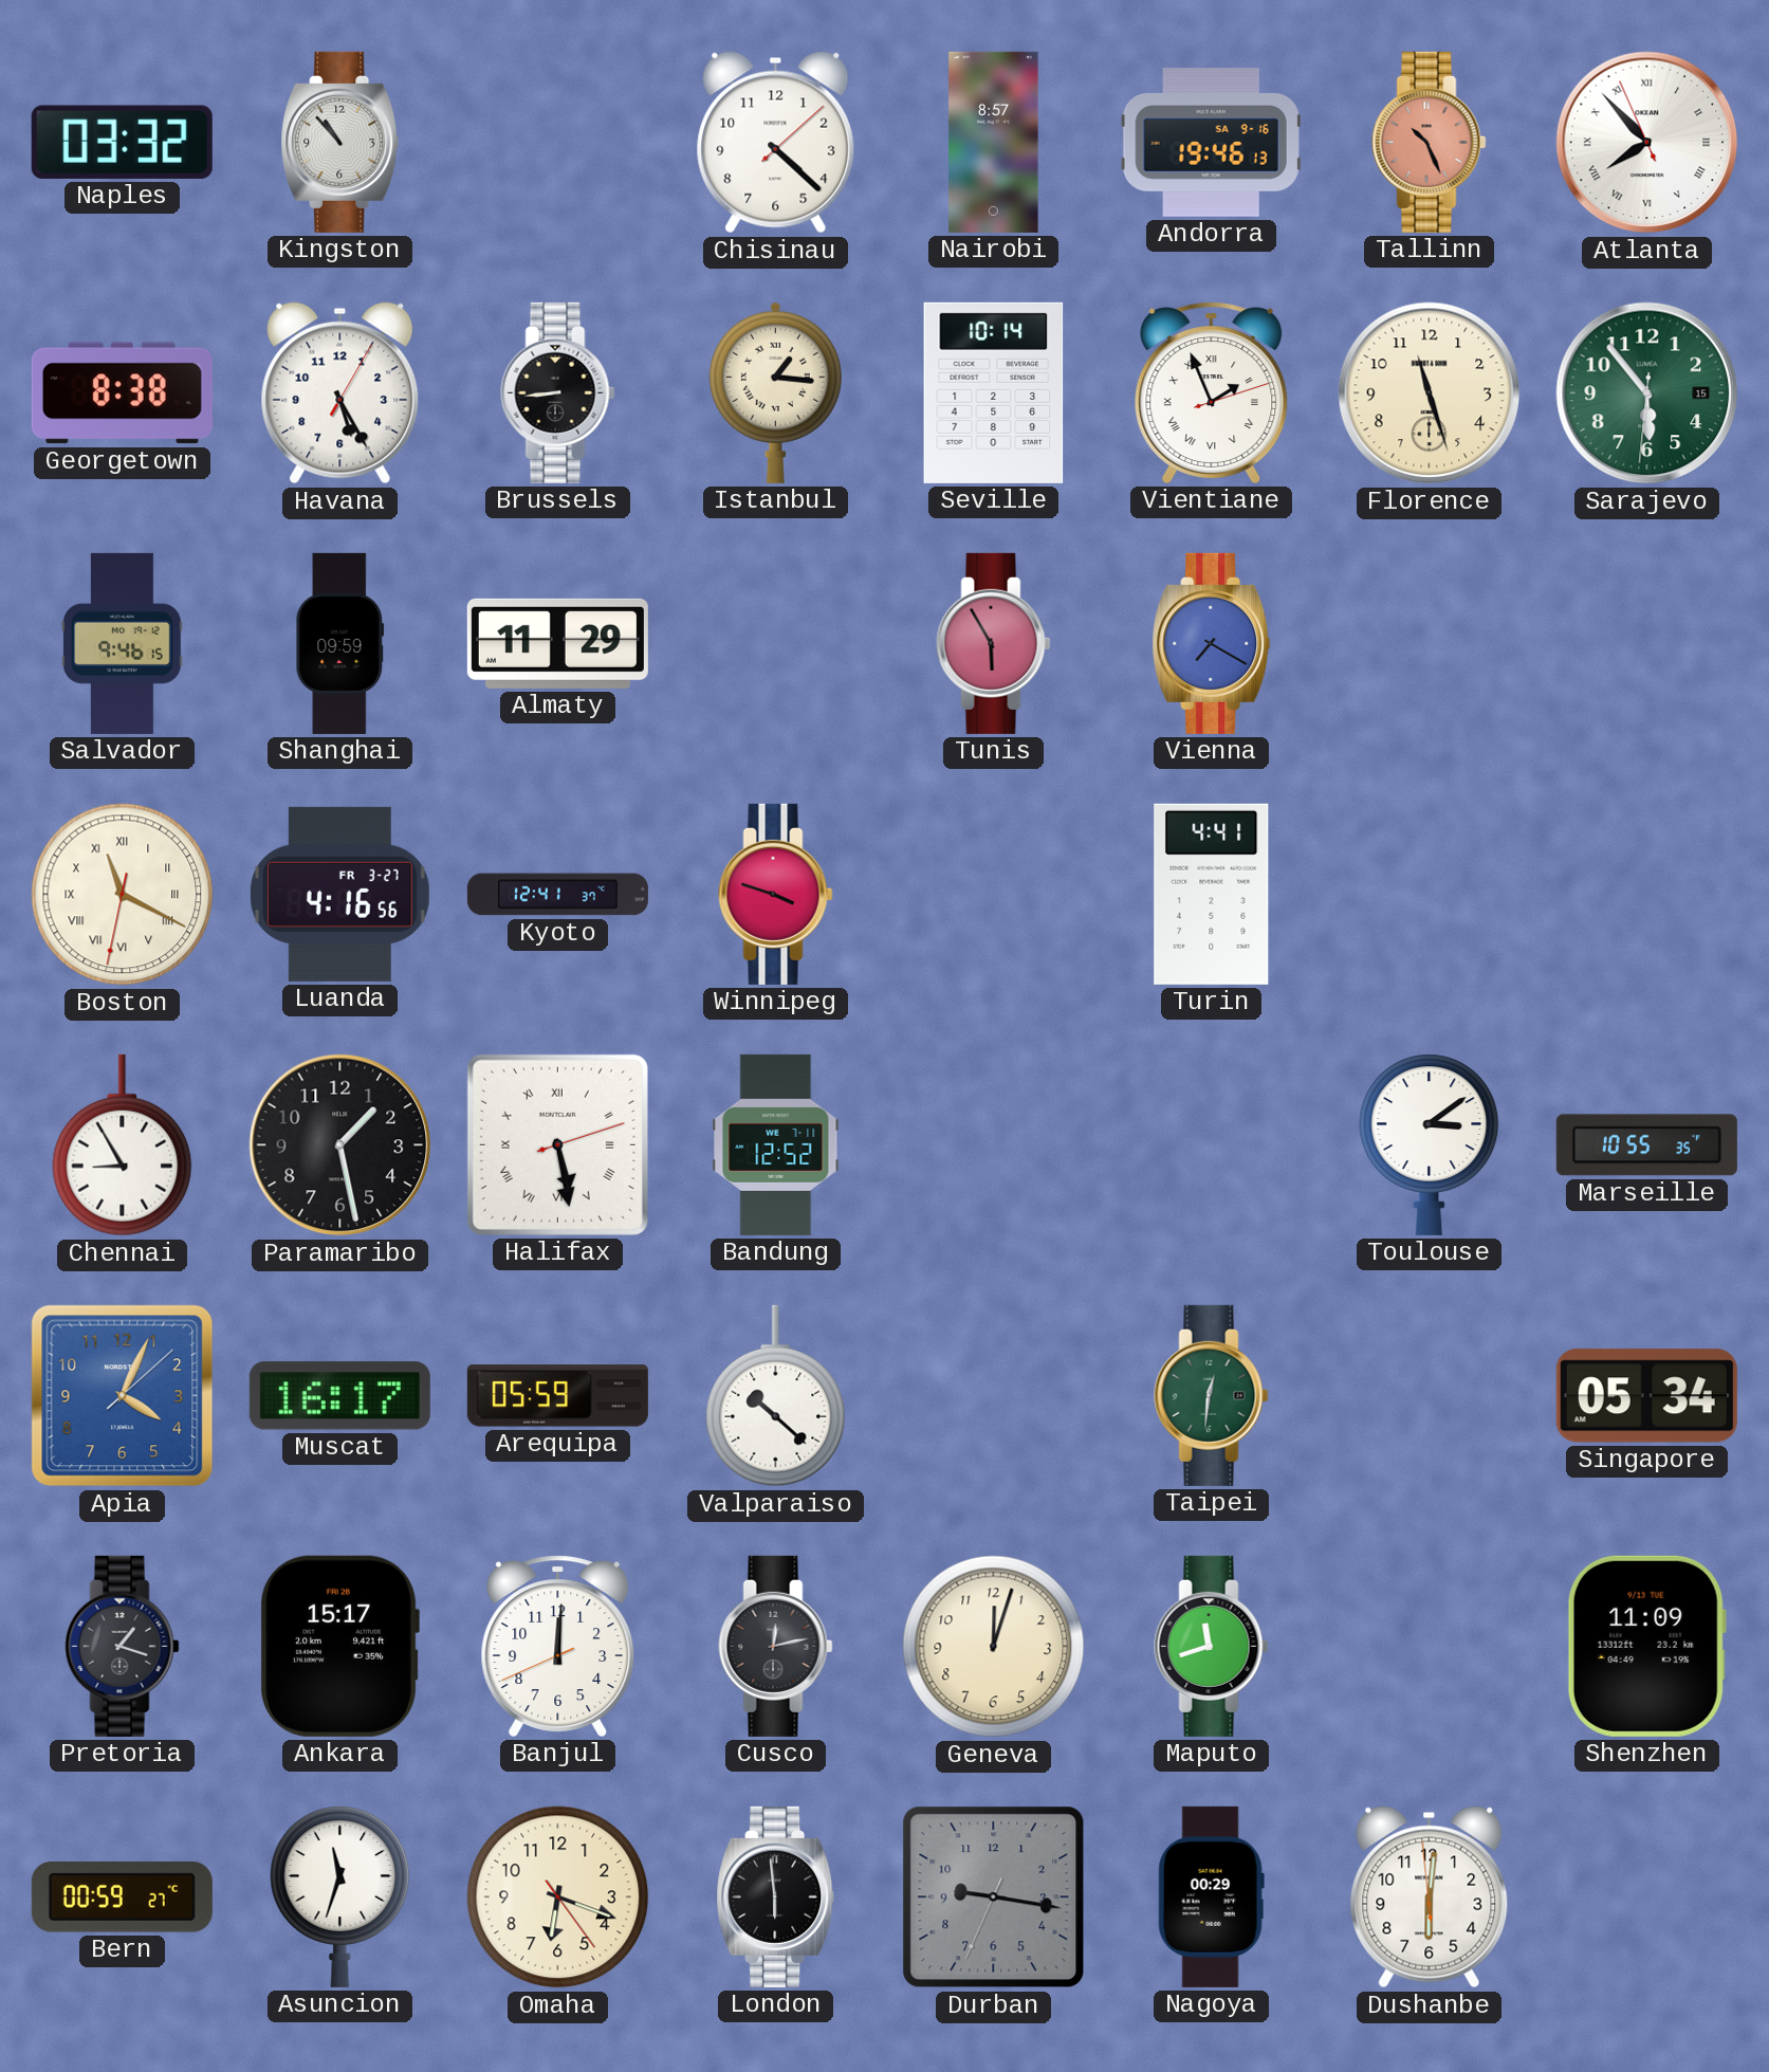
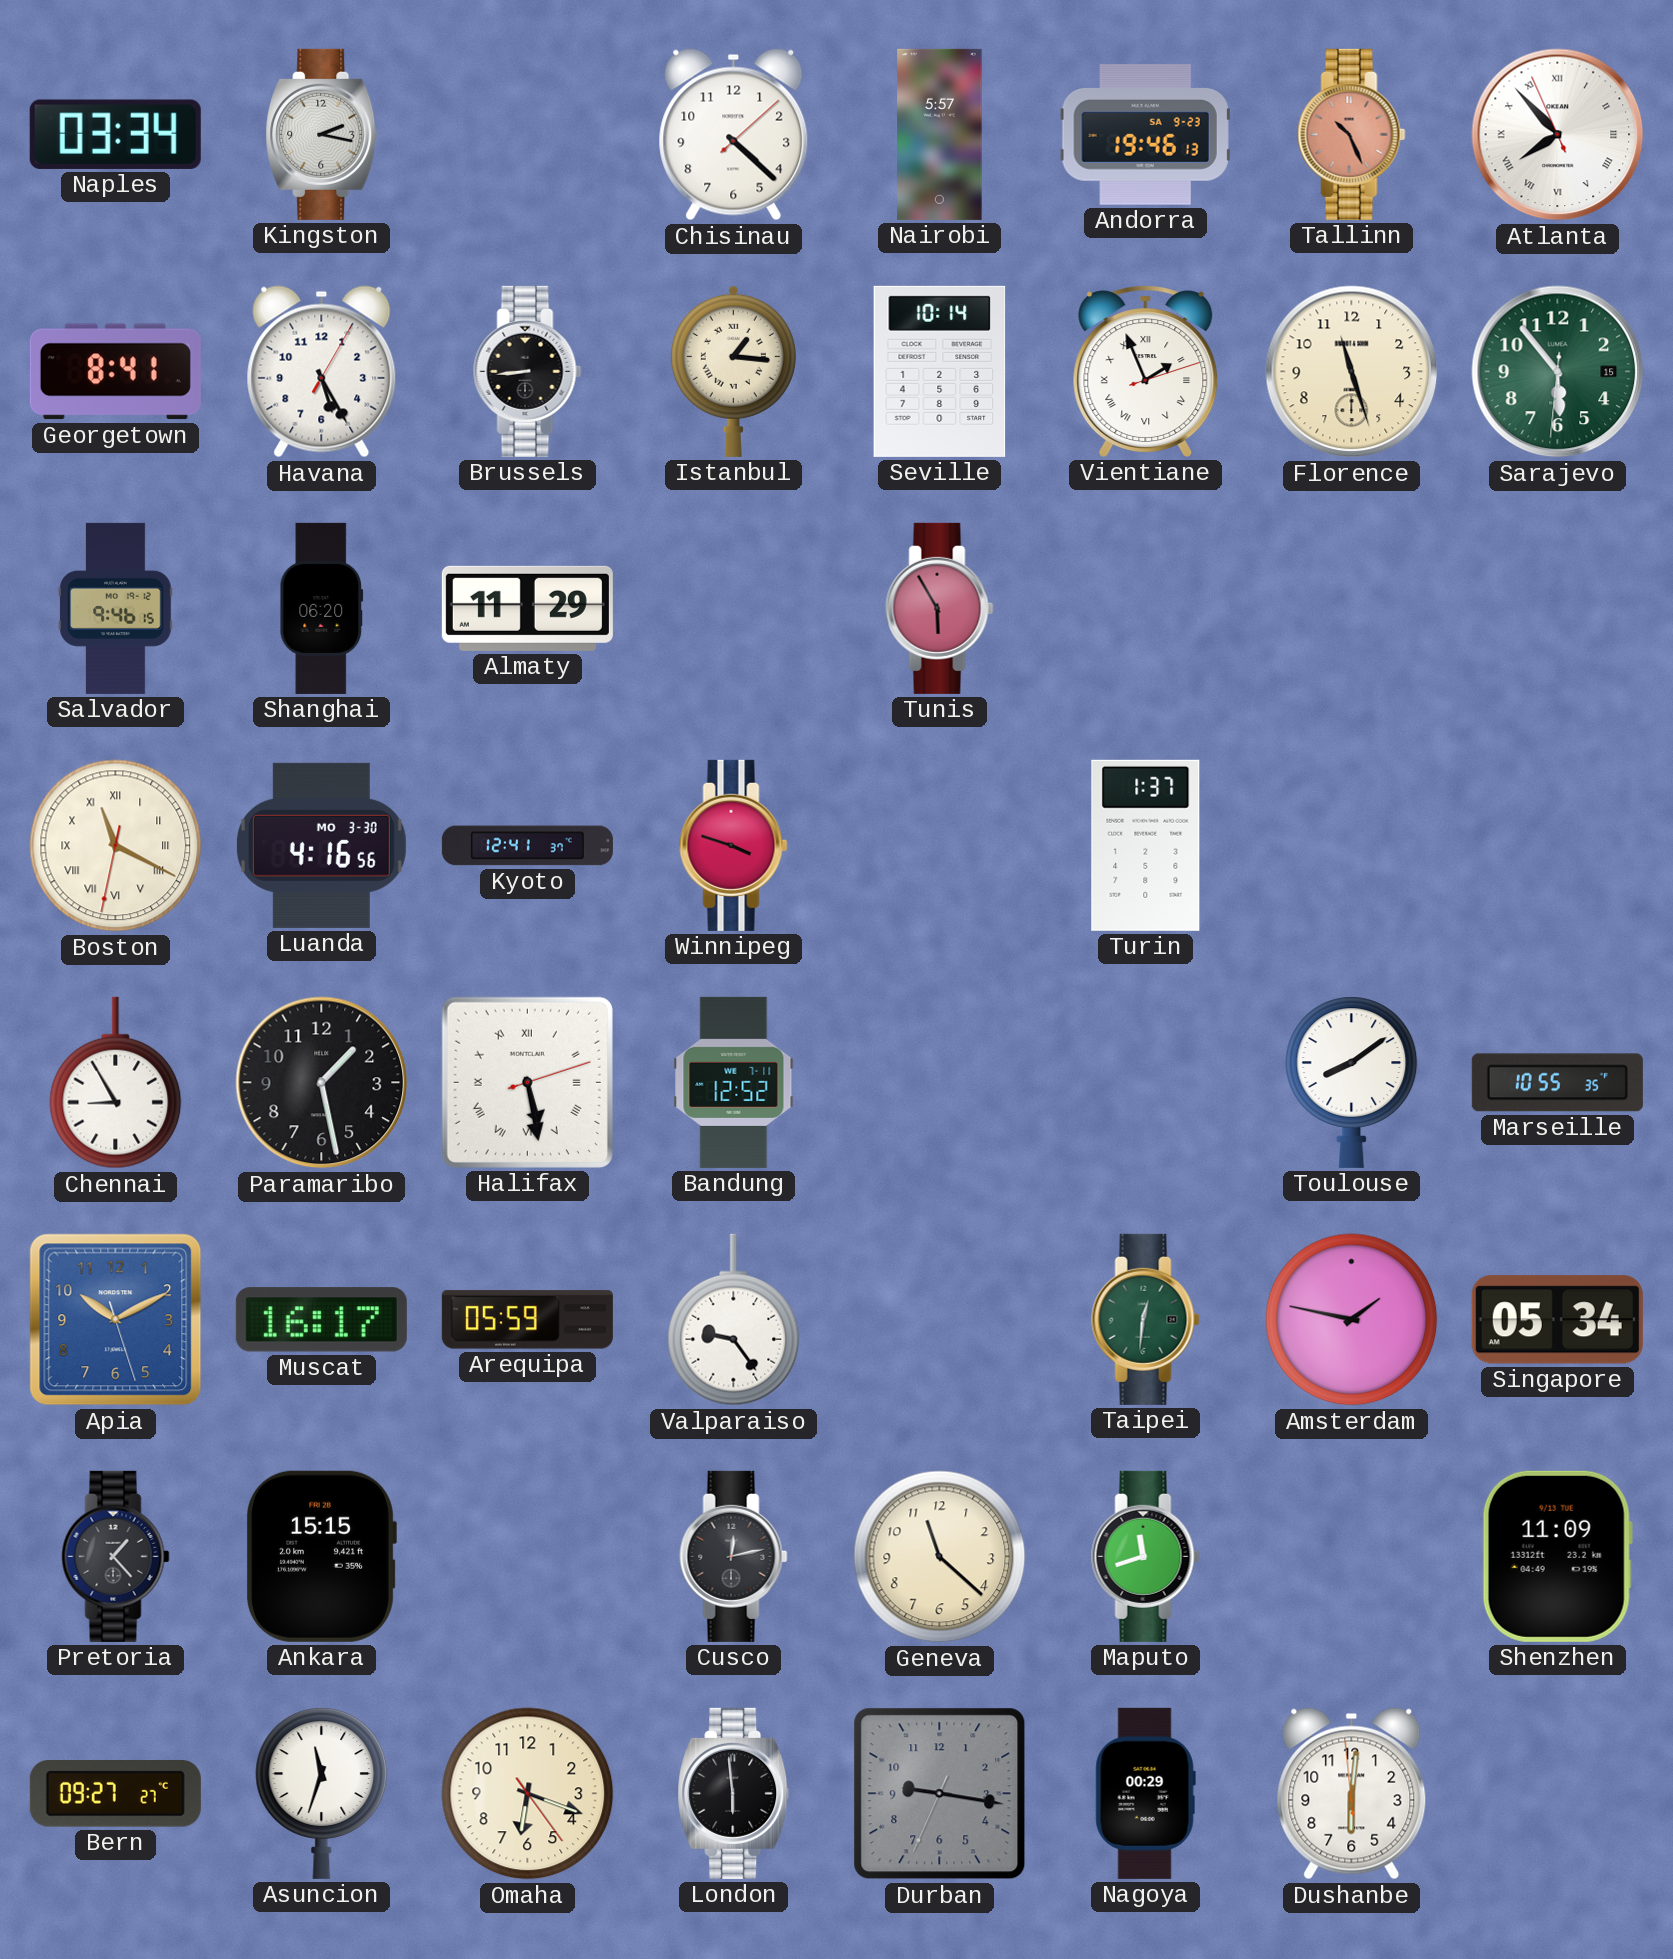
Naples: 03:32 -> 03:34
Kingston: 10:53 -> 2:17
Nairobi: 8:57 -> 5:57
Andorra date: SA 9-16 -> SA 9-23
Georgetown: 8:38 -> 8:41
Shanghai: 09:59 -> 06:20
Vienna: 7:20 -> none
Luanda date: FR 3-27 -> MO 3-30
Turin: 4:41 -> 1:37
Toulouse: 3:09 -> 8:09
Apia: 4:04 -> 10:10
Valparaiso: 10:22 -> 9:24
Amsterdam: none -> 1:47
Pretoria: 1:18 -> 1:23
Ankara: 15:17 -> 15:15
Banjul: 12:00 -> none
Geneva: 12:03 -> 11:22
Bern: 00:59 -> 09:27
